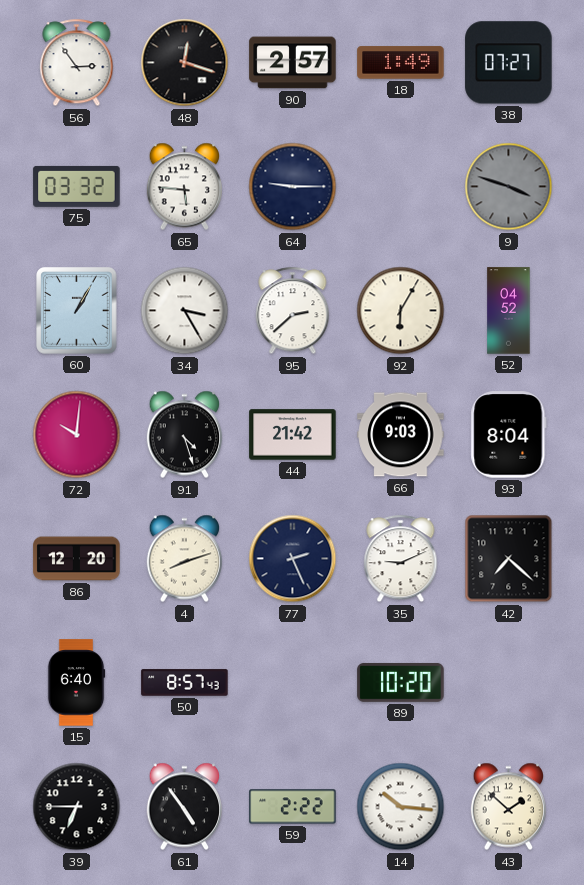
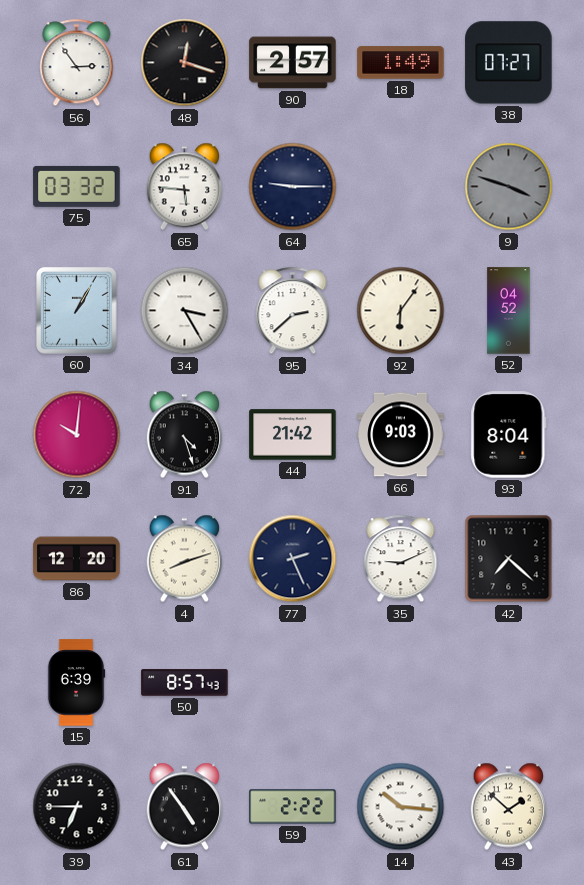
92: 6:05 -> 6:06
15: 6:40 -> 6:39
89: 10:20 -> none
